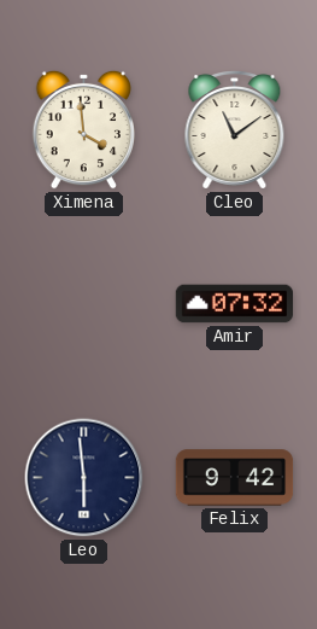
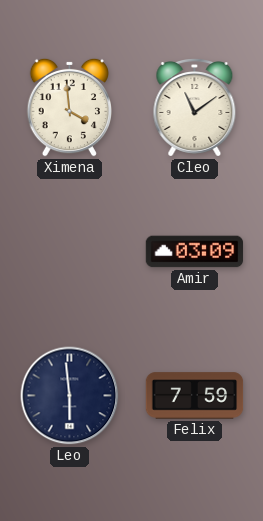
Amir: 07:32 -> 03:09
Felix: 9:42 -> 7:59
